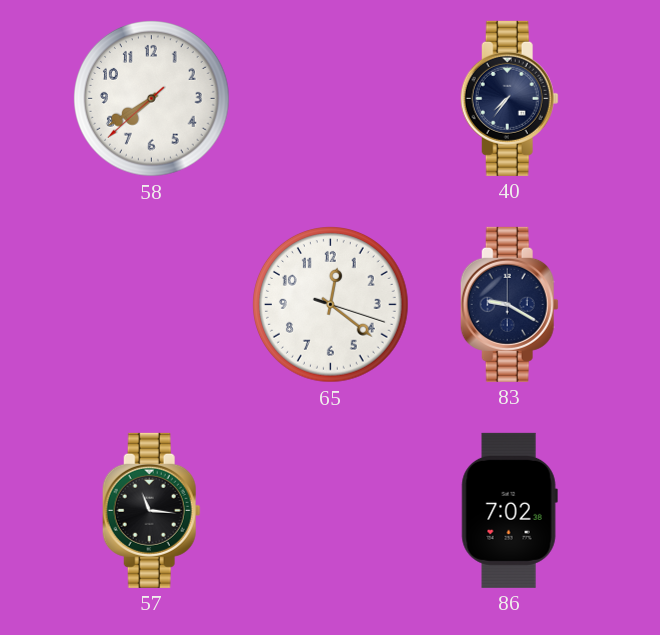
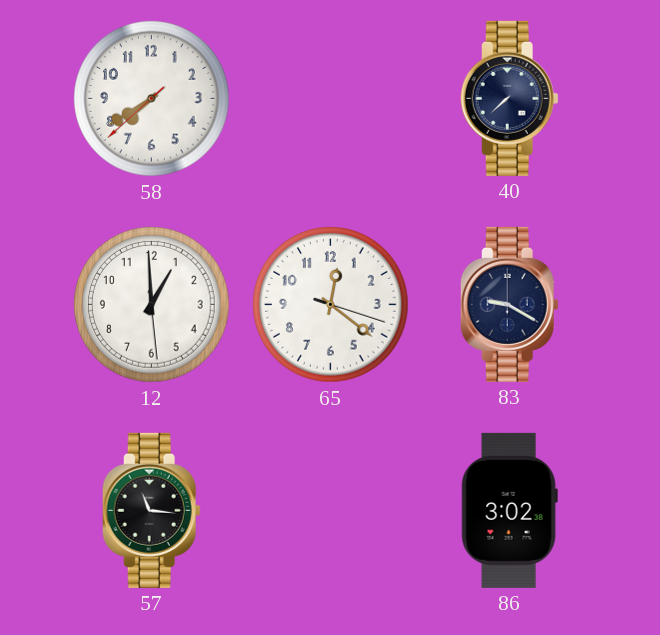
40: 7:36 -> 7:38
12: none -> 12:59
86: 7:02 -> 3:02
